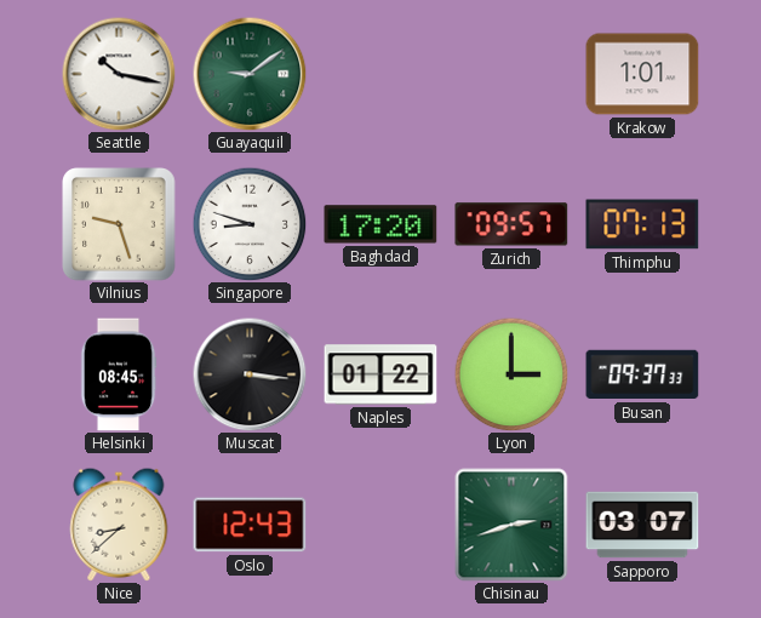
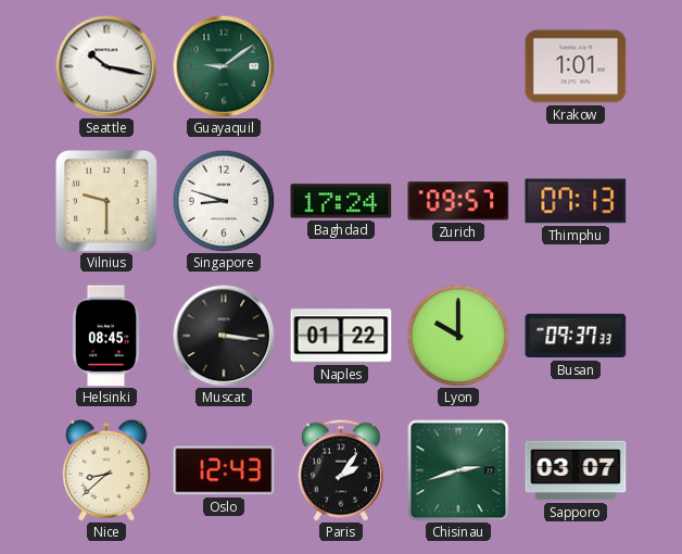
Vilnius: 9:27 -> 9:30
Baghdad: 17:20 -> 17:24
Lyon: 3:00 -> 10:00
Paris: none -> 2:06
